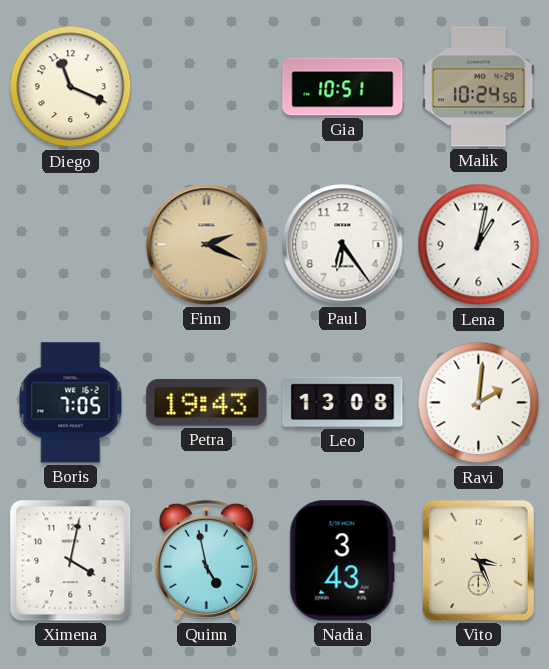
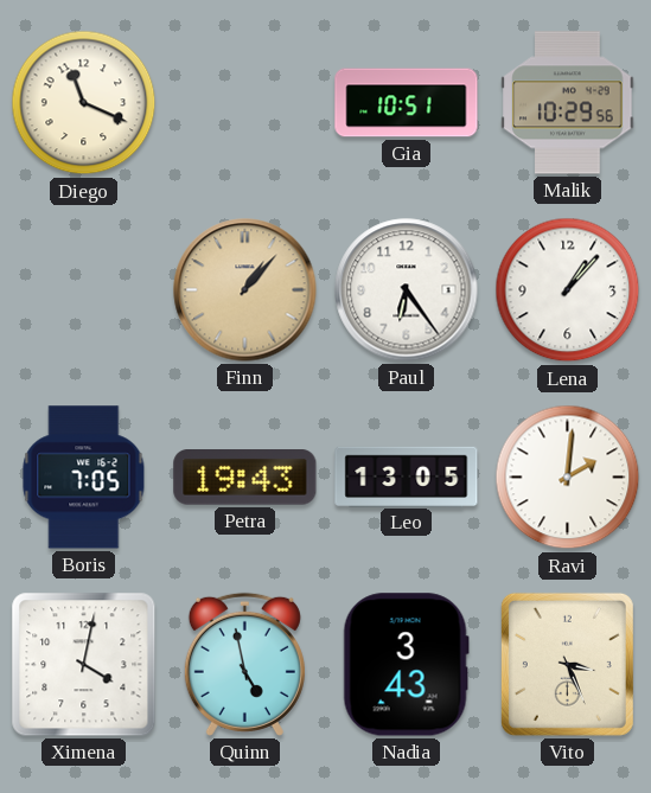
Malik: 10:24 -> 10:29
Finn: 2:19 -> 1:07
Lena: 1:02 -> 1:07
Leo: 13:08 -> 13:05
